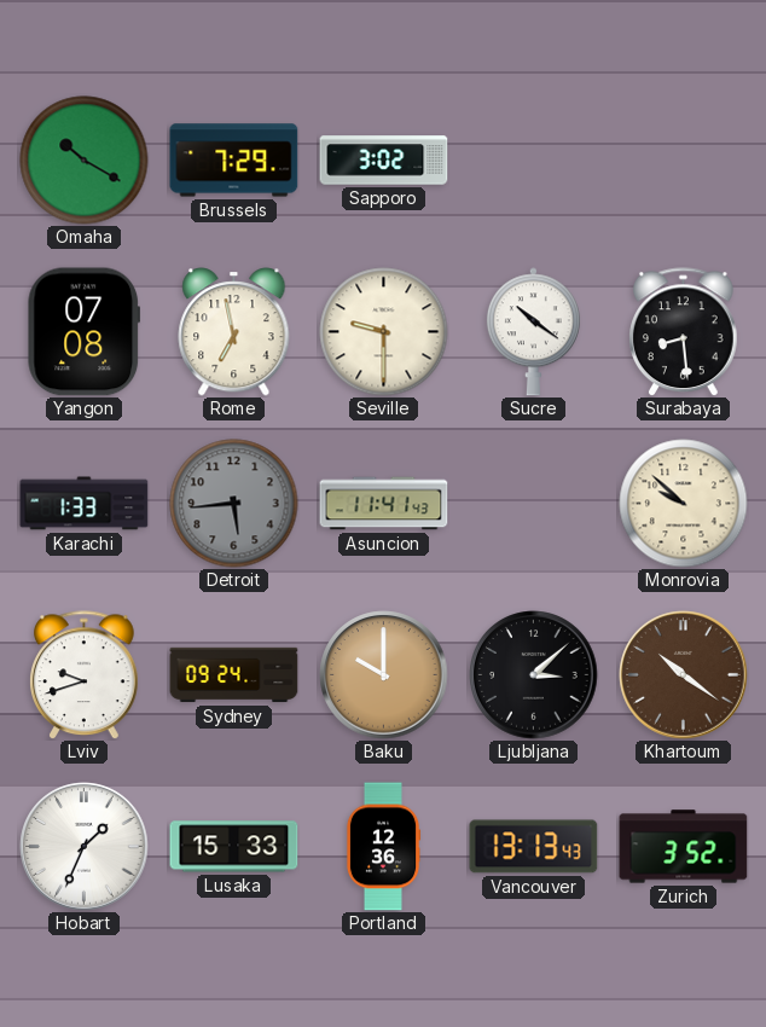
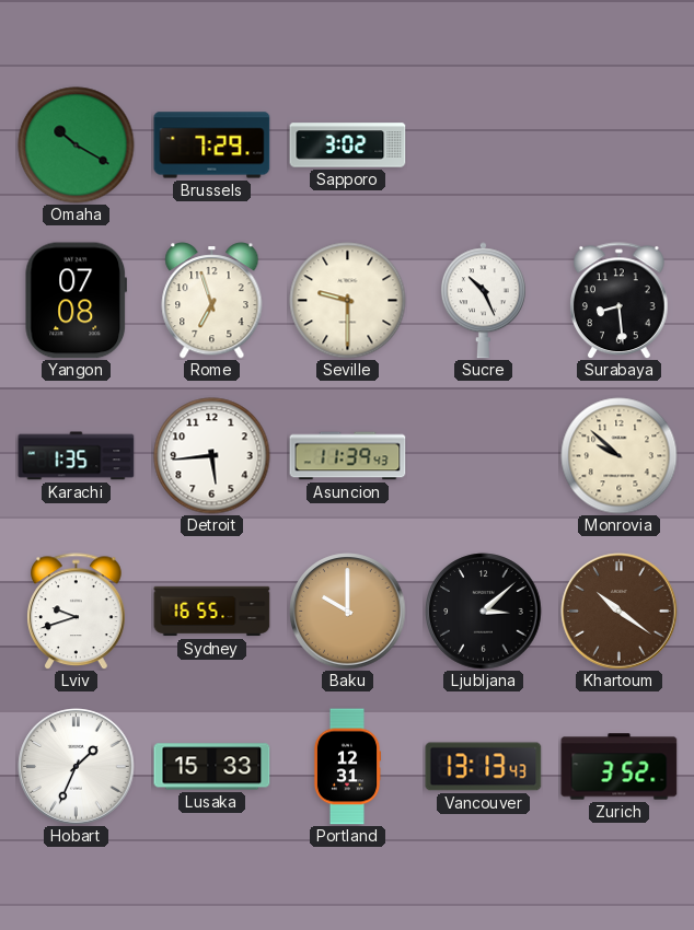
Rome: 6:58 -> 6:57
Sucre: 10:21 -> 10:26
Karachi: 1:33 -> 1:35
Detroit dial: grey -> white
Asuncion: 11:41 -> 11:39
Sydney: 09:24 -> 16:55
Portland: 12:36 -> 12:31
